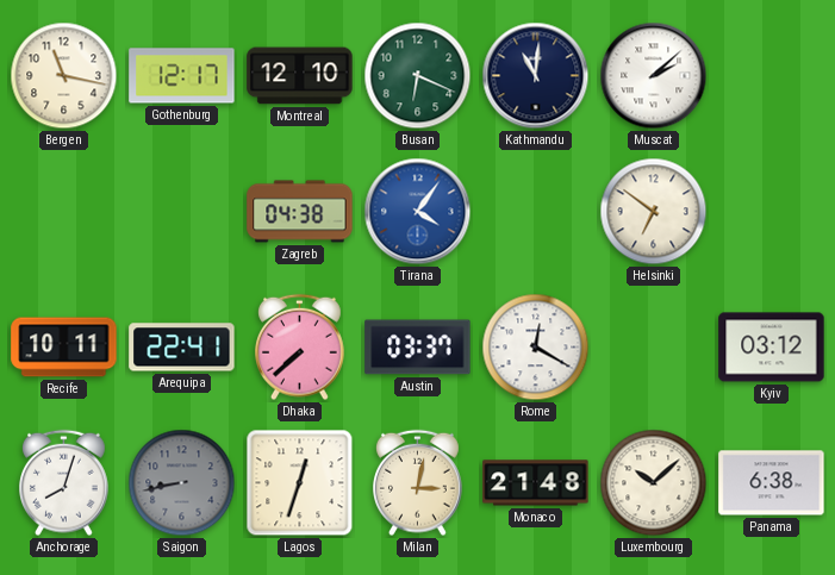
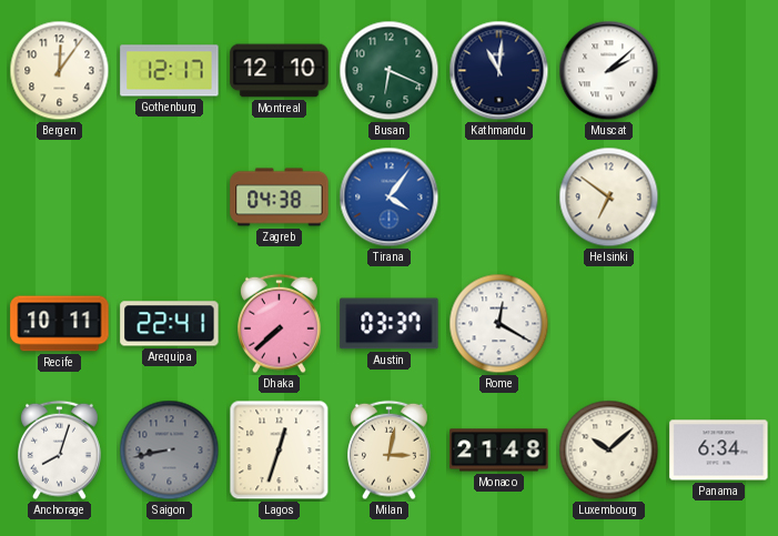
Bergen: 11:17 -> 12:06
Kyiv: 03:12 -> none
Panama: 6:38 -> 6:34
